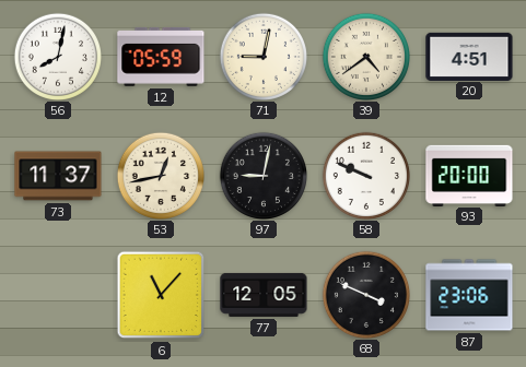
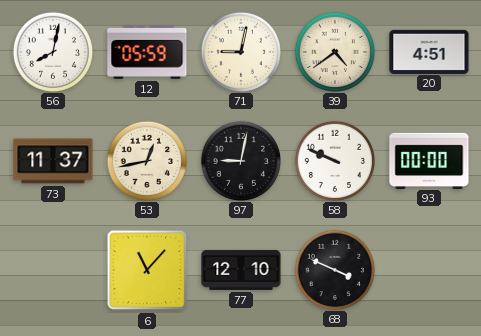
93: 20:00 -> 00:00
77: 12:05 -> 12:10
87: 23:06 -> none
